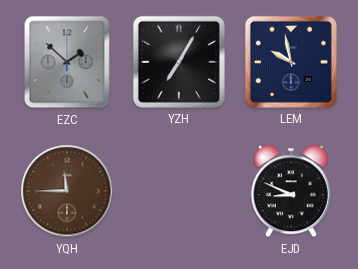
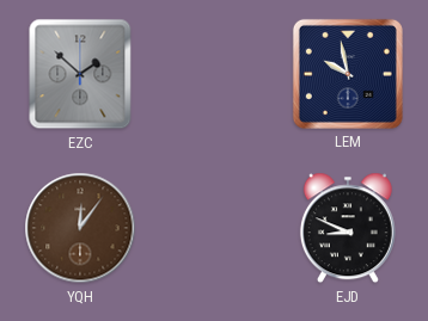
YZH: 7:05 -> none
YQH: 11:45 -> 12:06
